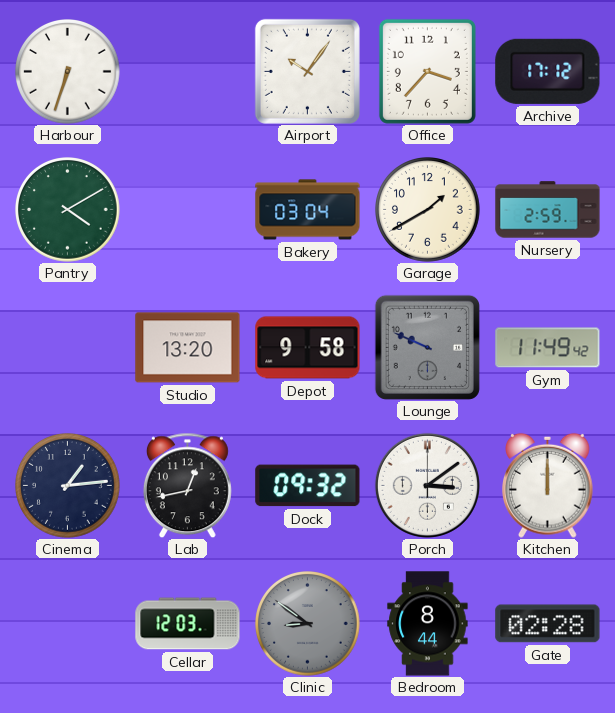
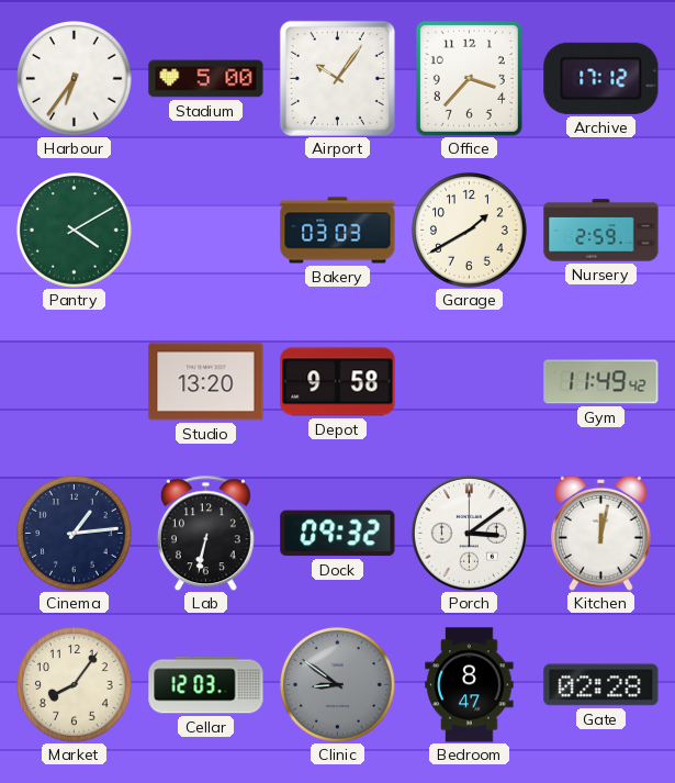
Harbour: 6:33 -> 6:36
Stadium: none -> 5:00
Bakery: 03:04 -> 03:03
Lounge: 9:49 -> none
Lab: 12:43 -> 6:32
Kitchen: 12:00 -> 12:02
Market: none -> 8:06
Bedroom: 8:44 -> 8:47
